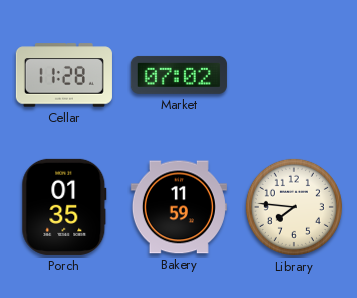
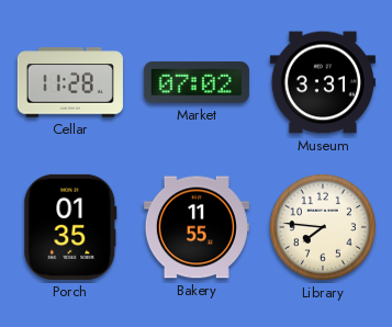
Museum: none -> 3:31
Bakery: 11:59 -> 11:55
